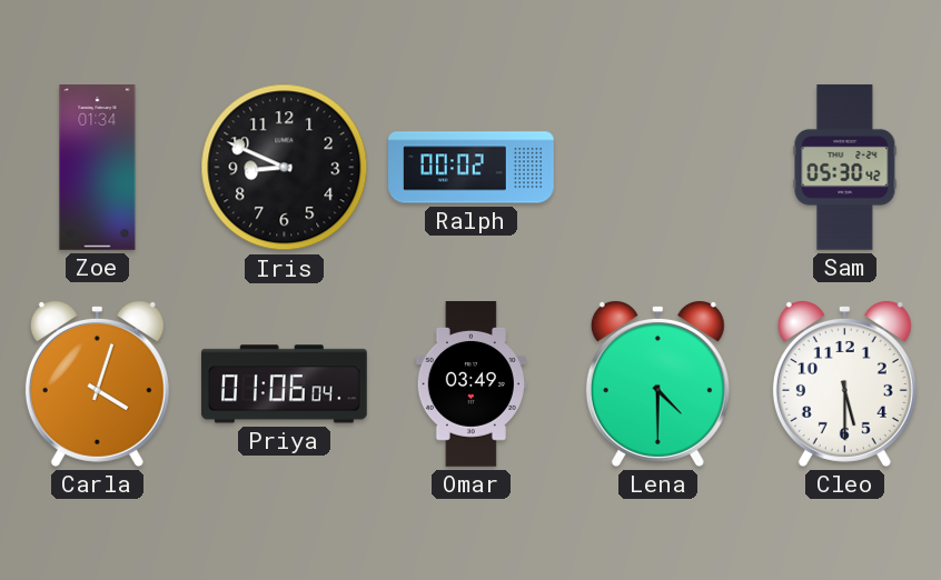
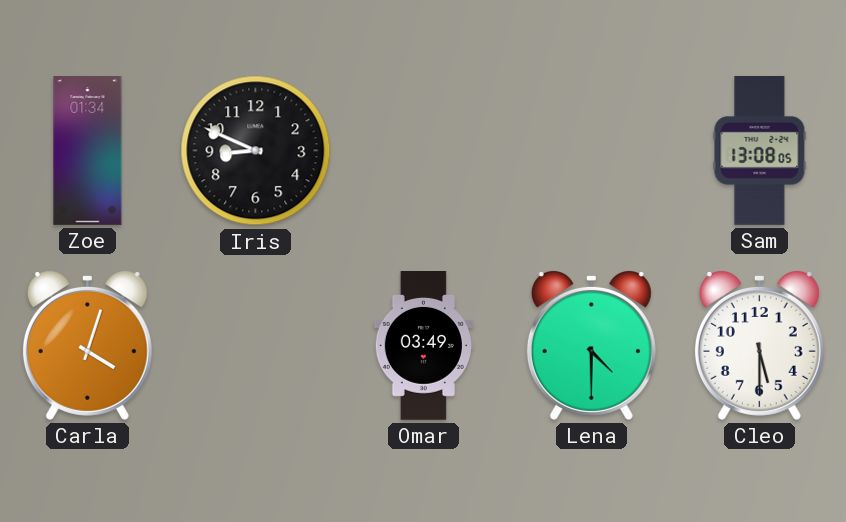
Ralph: 00:02 -> none
Sam: 05:30 -> 13:08
Priya: 01:06 -> none
